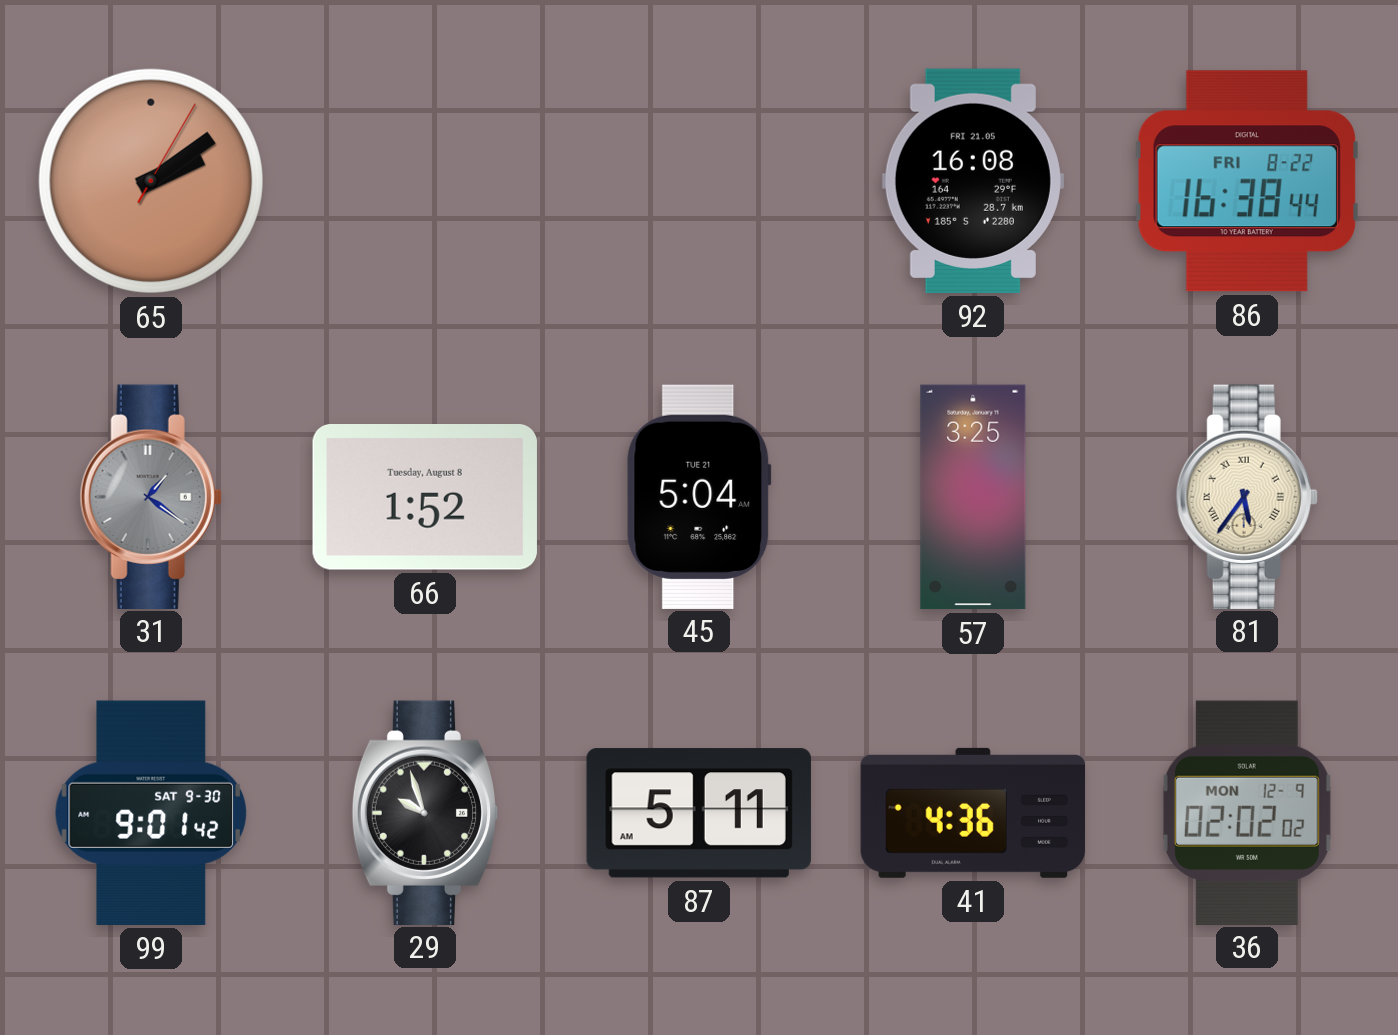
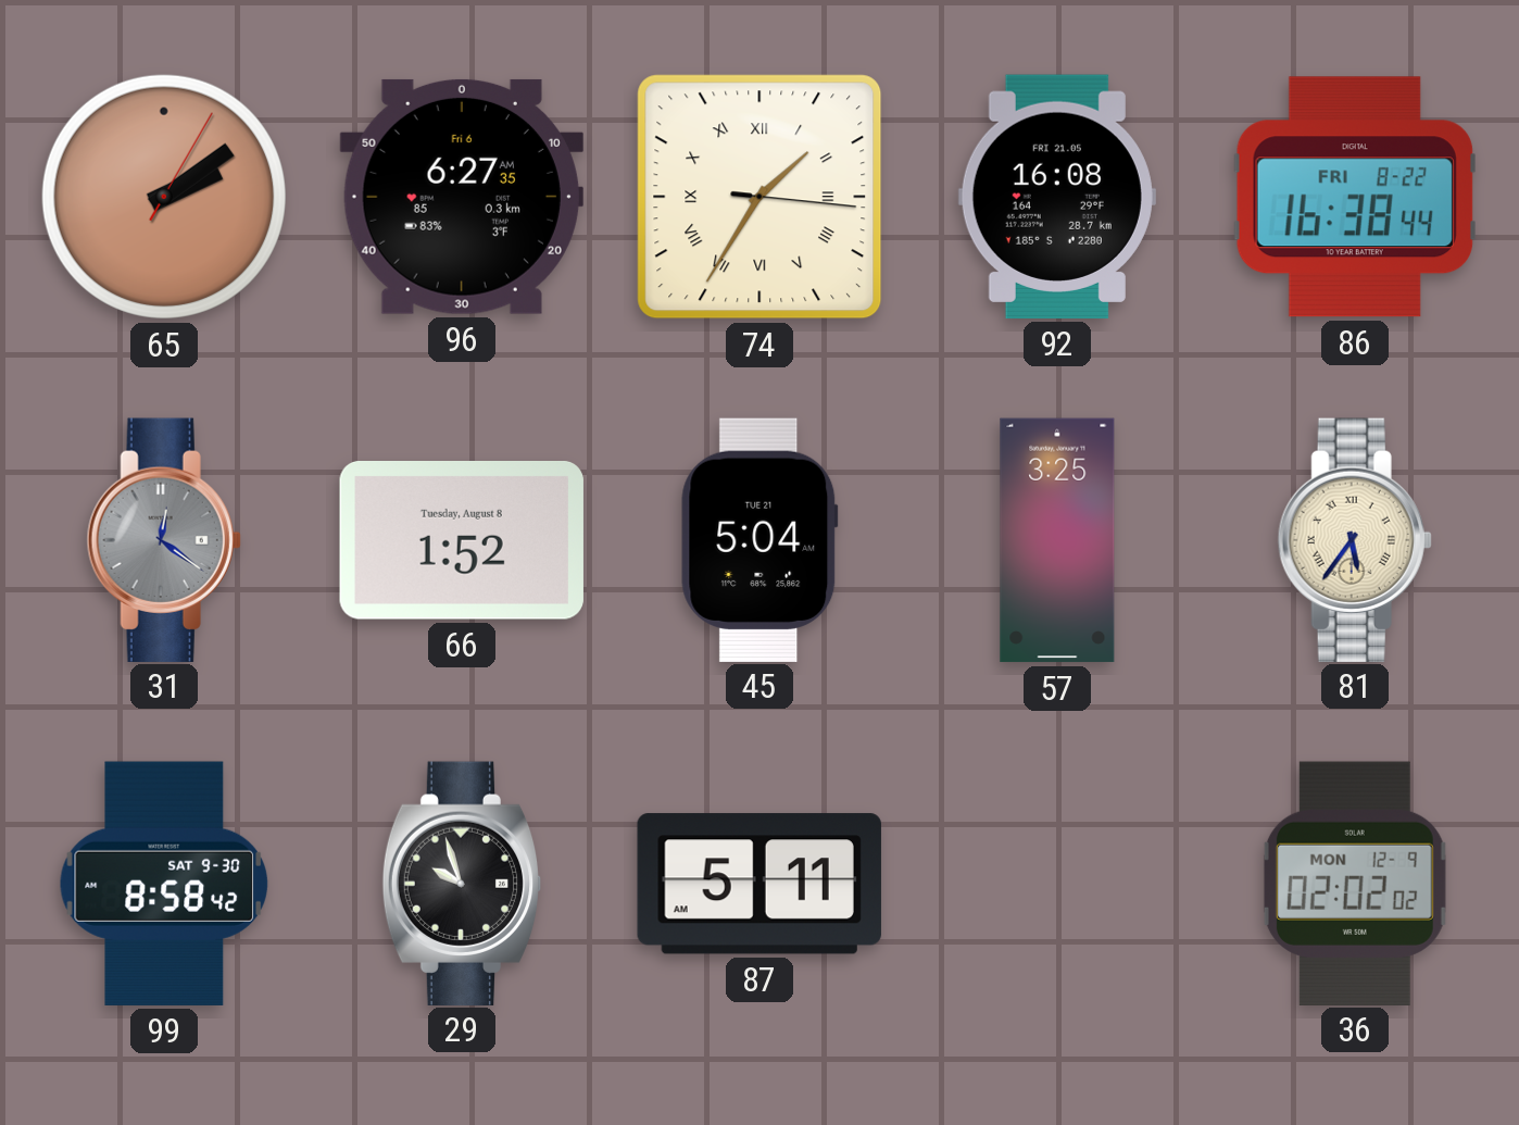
96: none -> 6:27
74: none -> 1:35
31: 1:21 -> 12:21
99: 9:01 -> 8:58
41: 4:36 -> none
